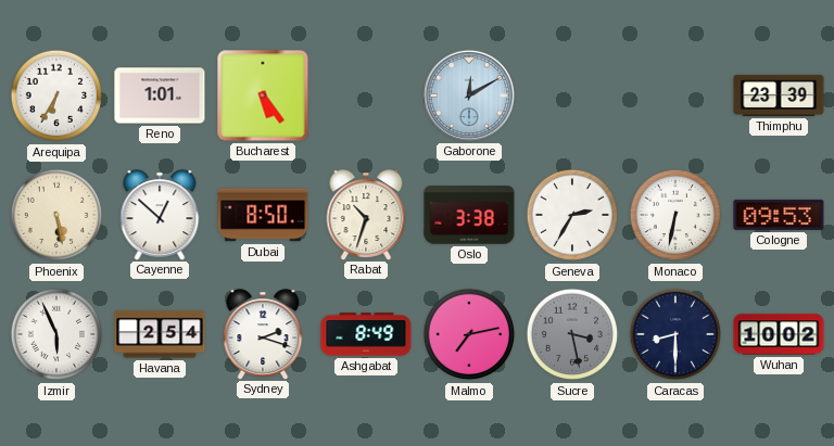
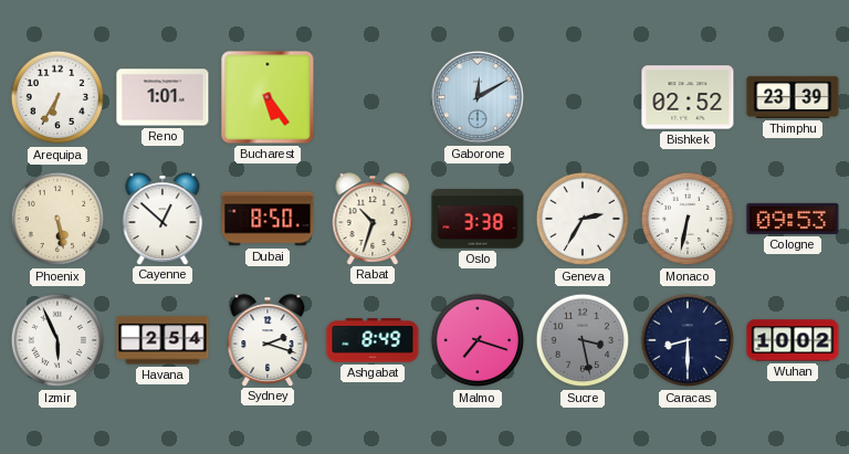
Bishkek: none -> 02:52
Malmo: 7:13 -> 7:18
